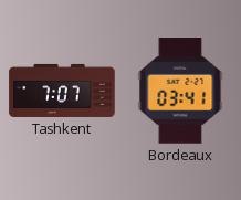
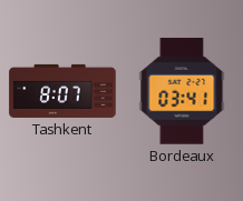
Tashkent: 7:07 -> 8:07
